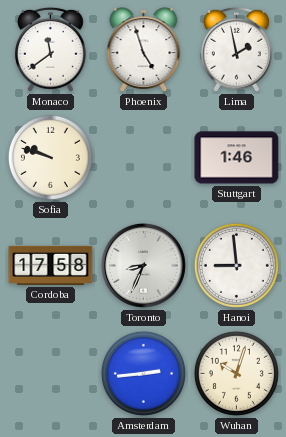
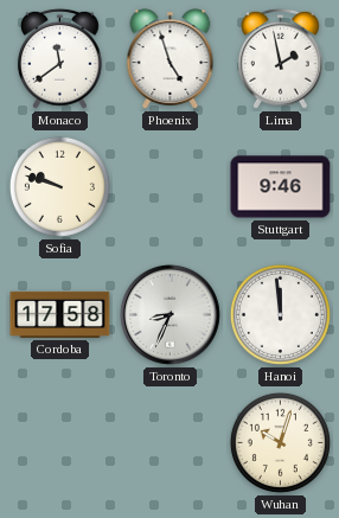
Stuttgart: 1:46 -> 9:46
Hanoi: 8:59 -> 11:59
Amsterdam: 2:44 -> none
